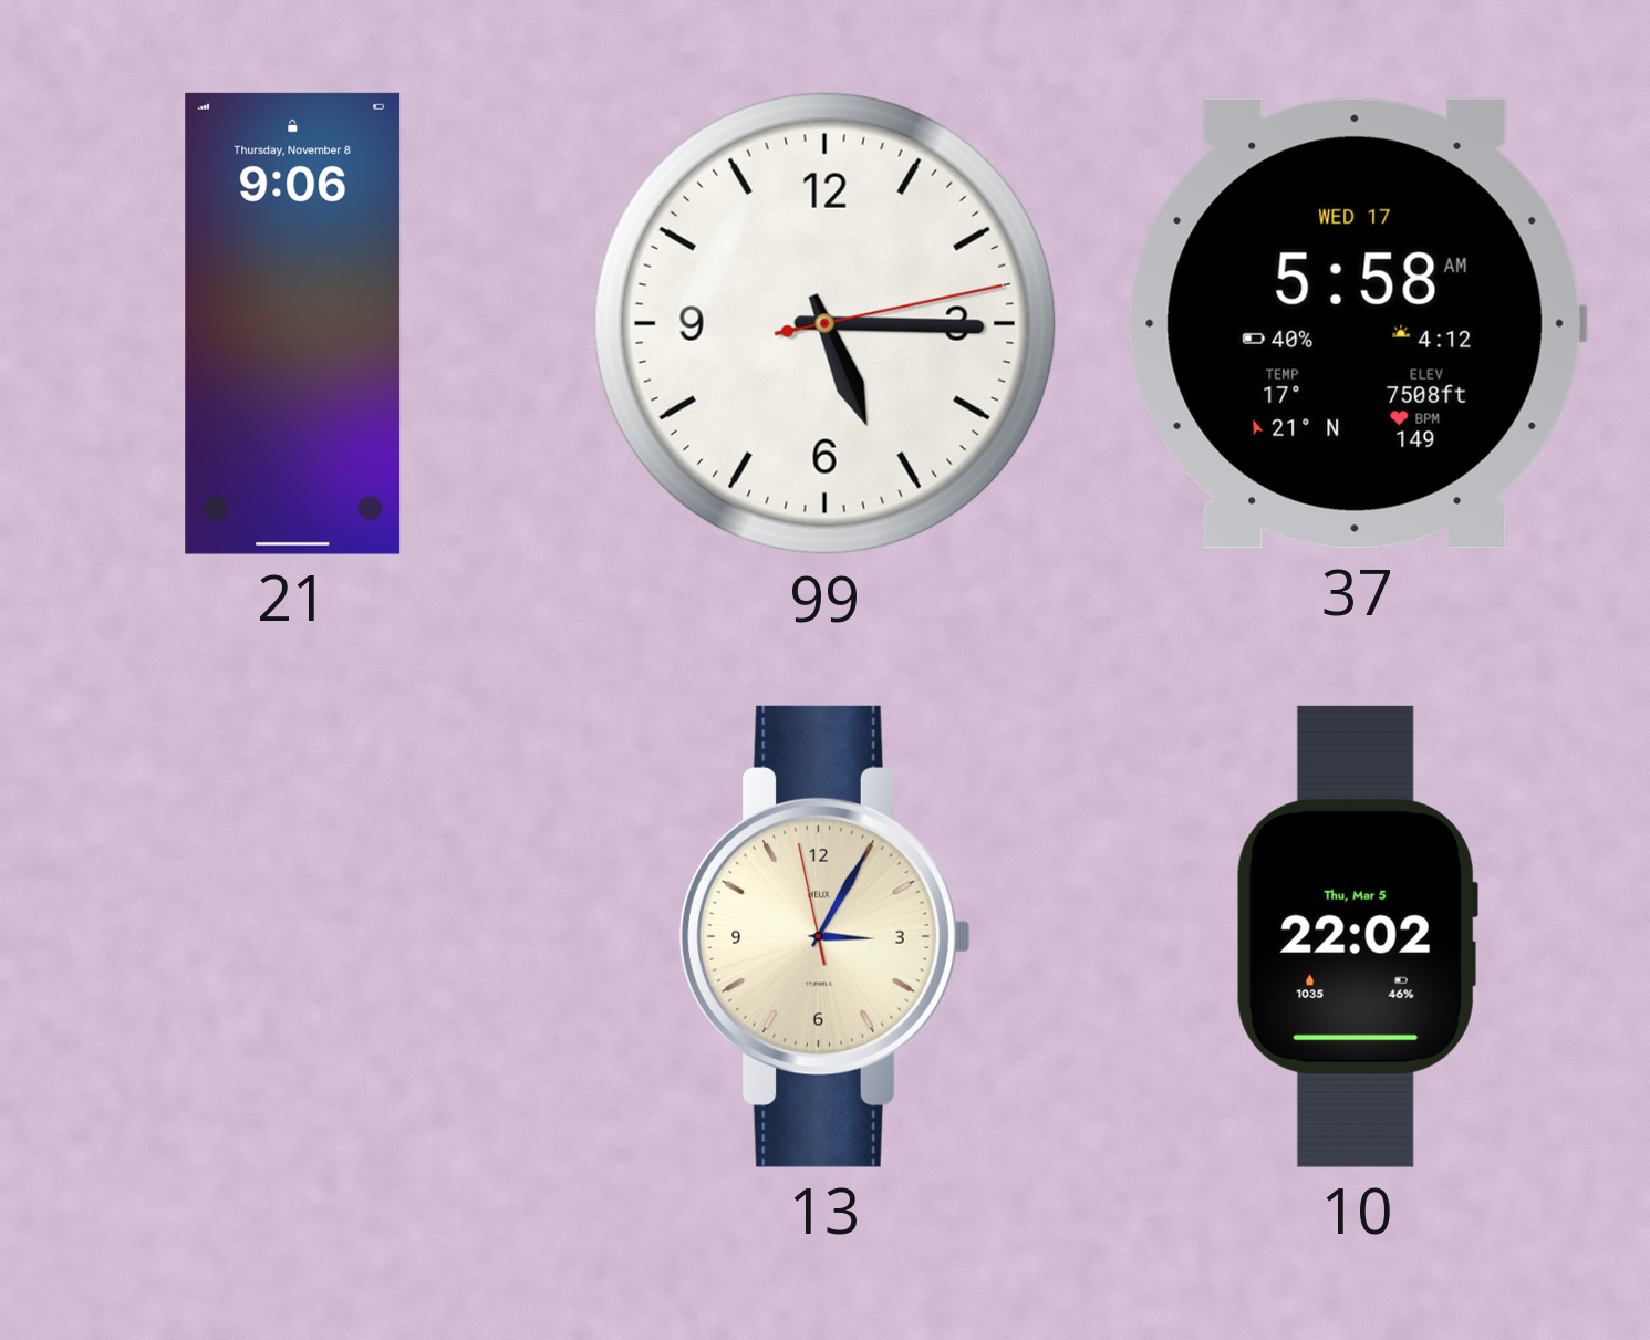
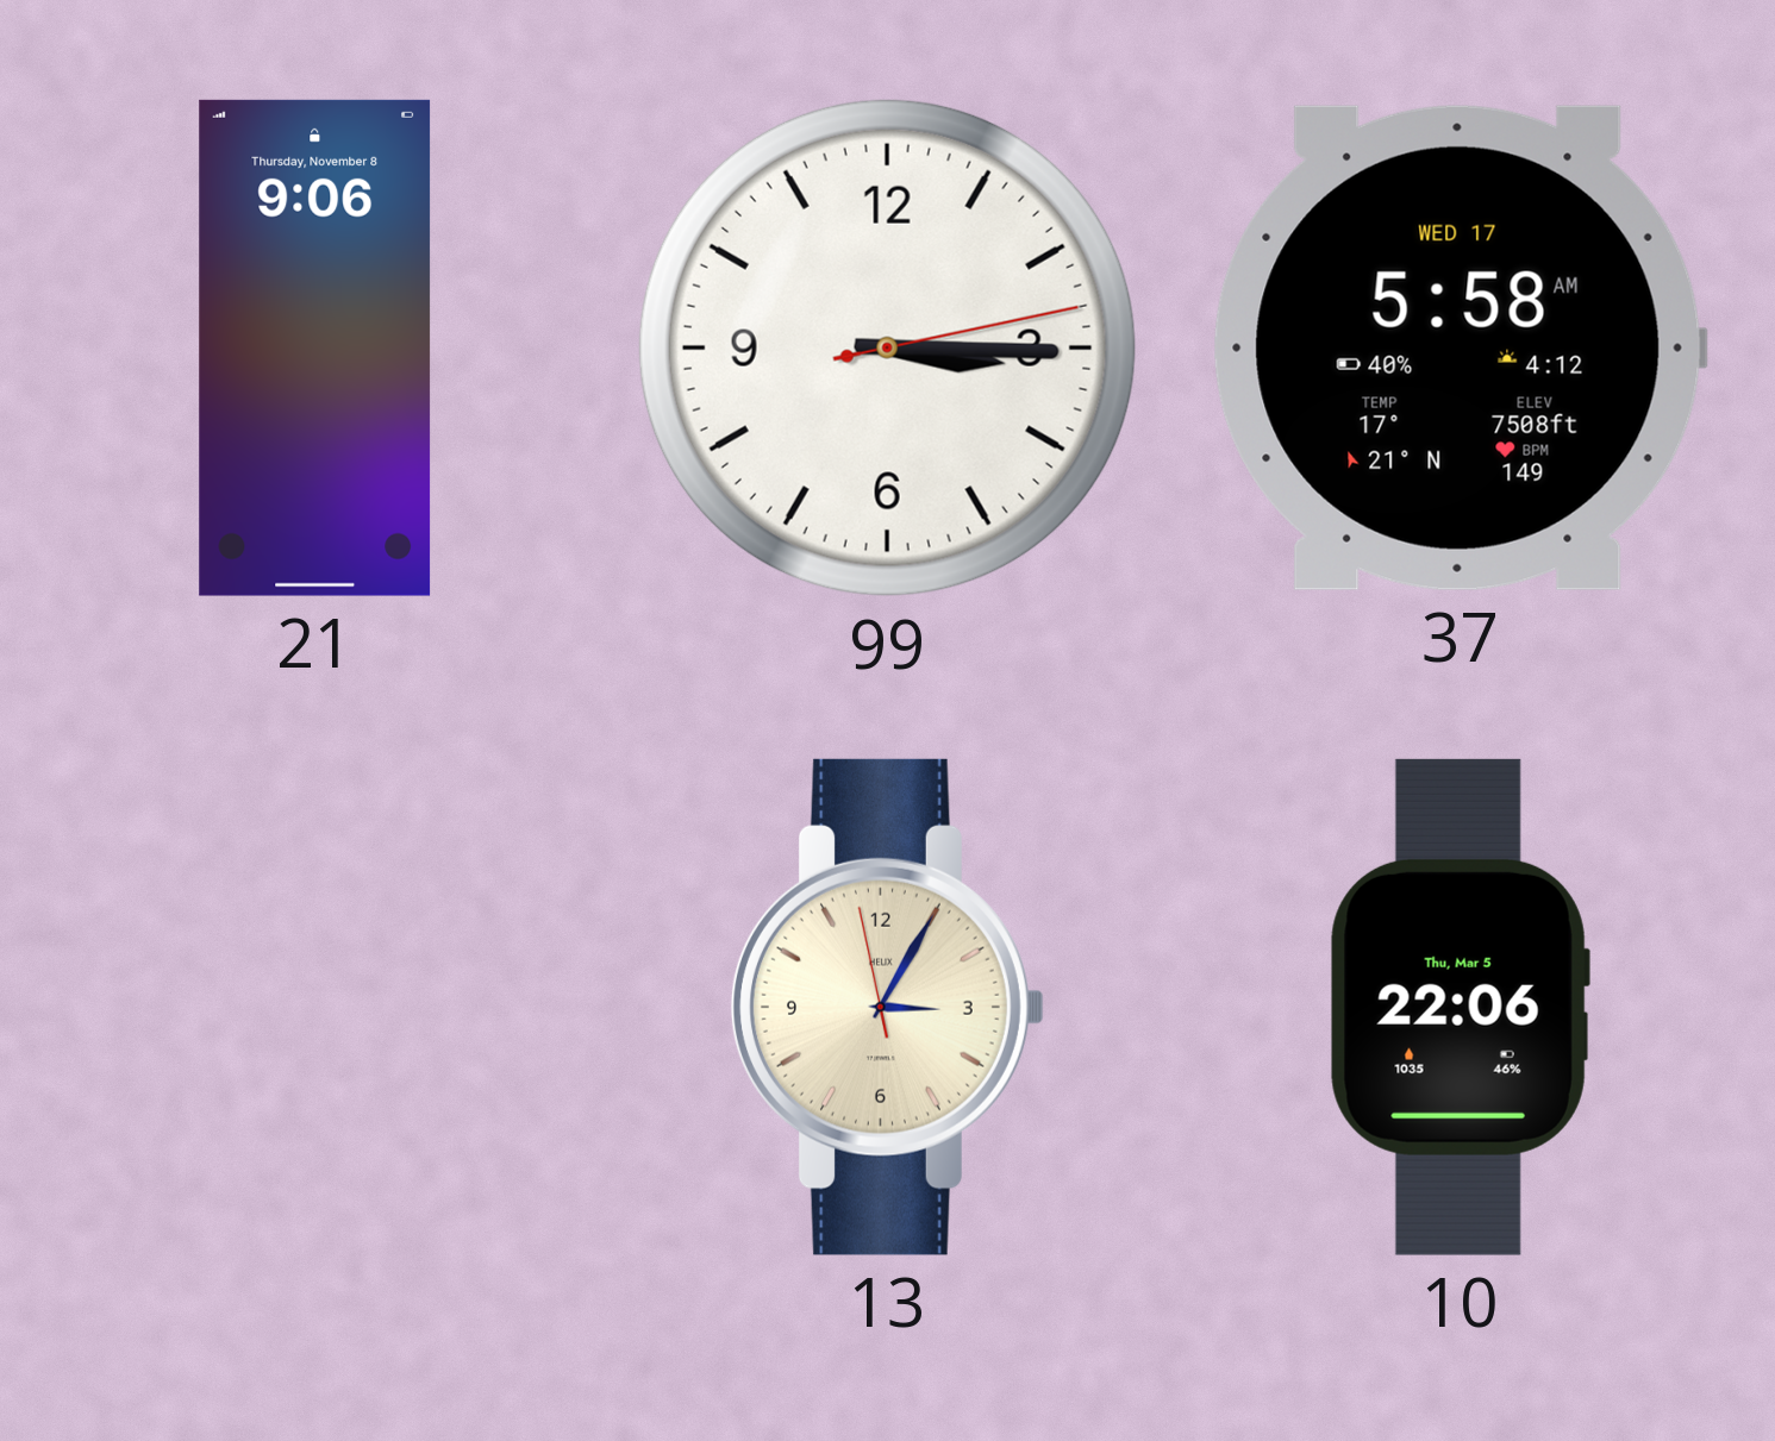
99: 5:15 -> 3:15
10: 22:02 -> 22:06
